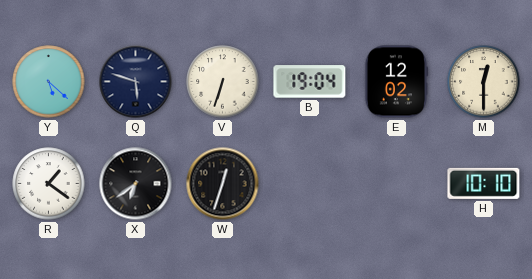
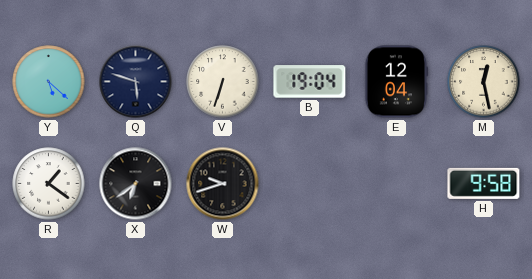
E: 12:02 -> 12:04
M: 12:30 -> 12:28
W: 12:33 -> 9:42
H: 10:10 -> 9:58
